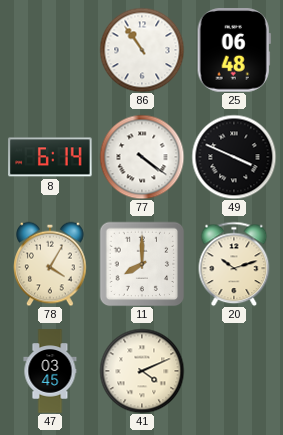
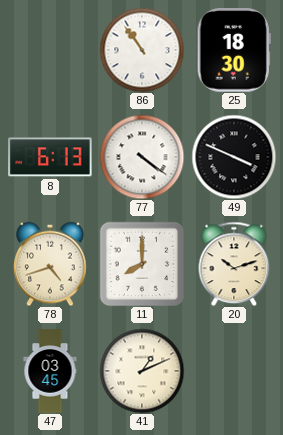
25: 06:48 -> 18:30
8: 6:14 -> 6:13
78: 4:05 -> 4:42
41: 4:11 -> 1:11
